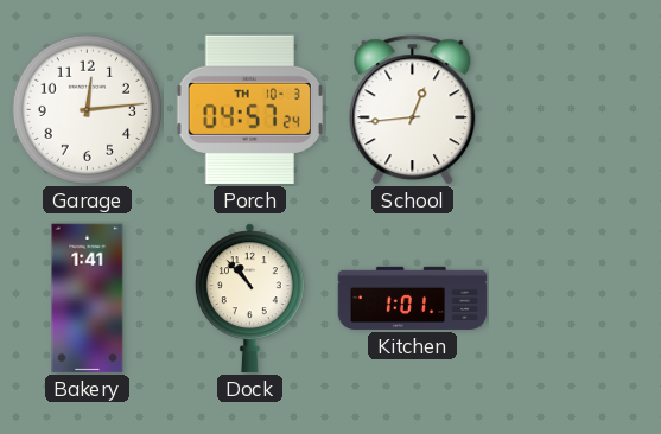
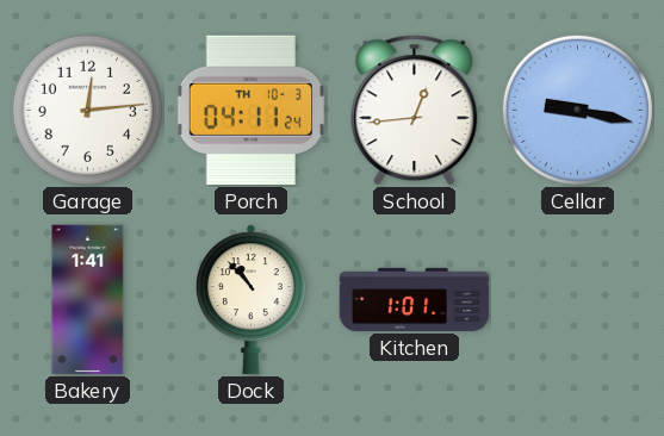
Porch: 04:57 -> 04:11
Cellar: none -> 9:17
